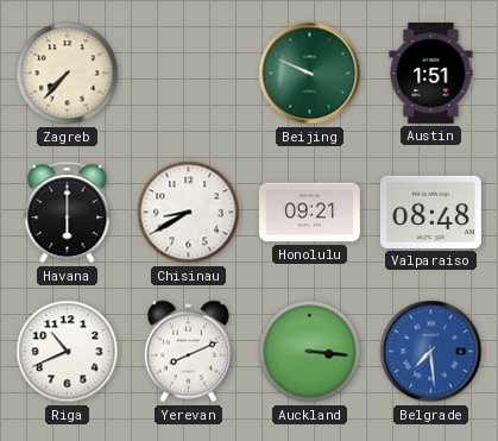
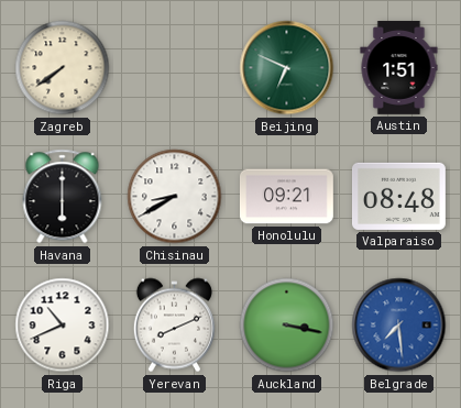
Zagreb: 7:37 -> 7:39
Beijing: 9:49 -> 6:49
Auckland: 3:16 -> 3:17
